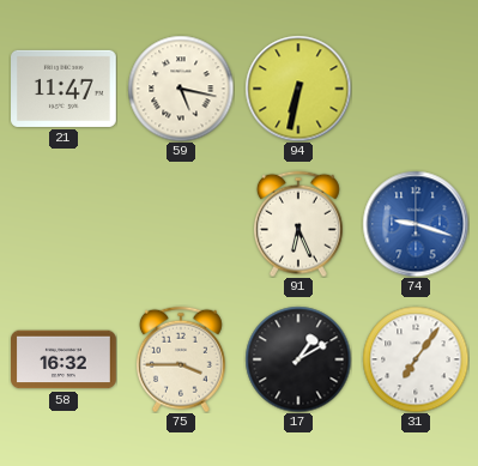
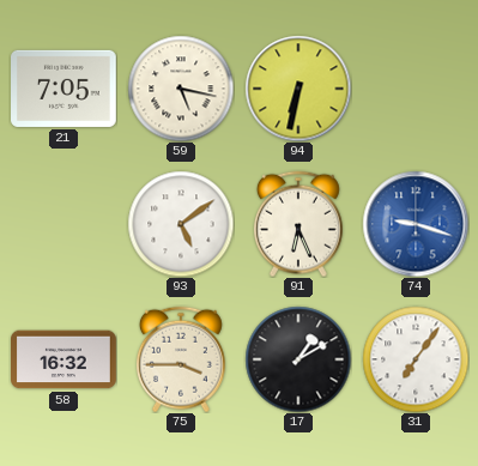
21: 11:47 -> 7:05
93: none -> 5:09
